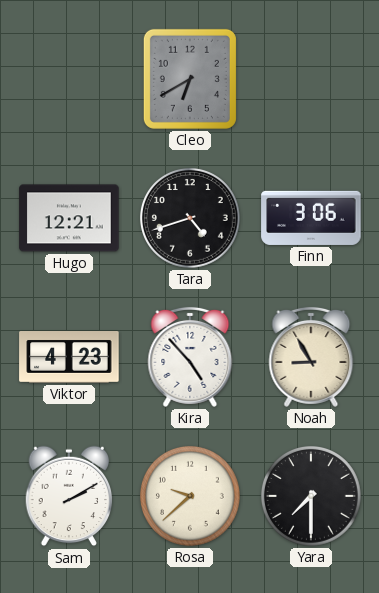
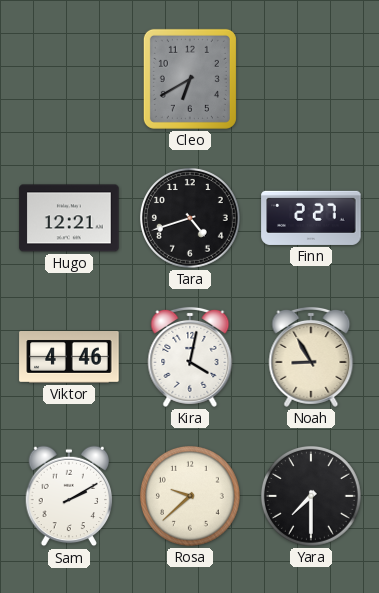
Finn: 3:06 -> 2:27
Viktor: 4:23 -> 4:46
Kira: 4:53 -> 4:02
